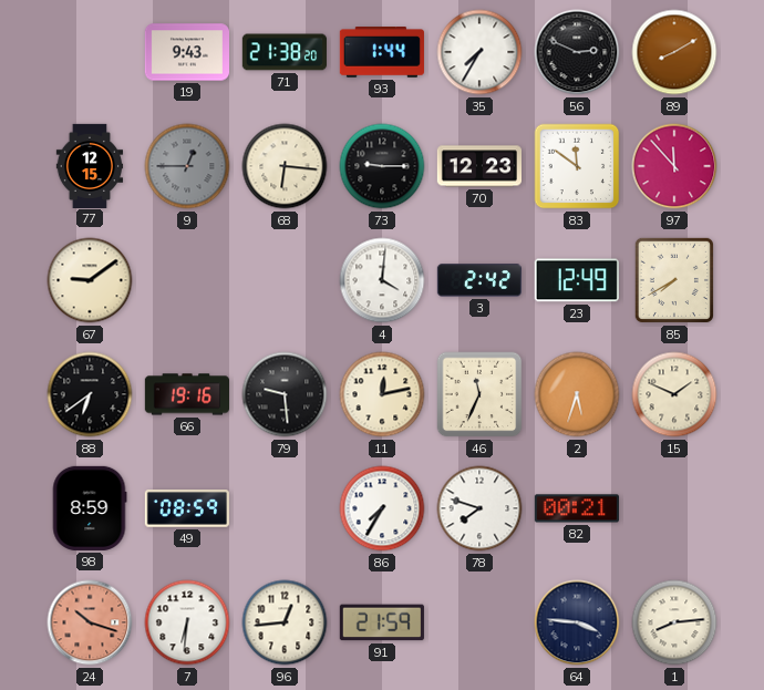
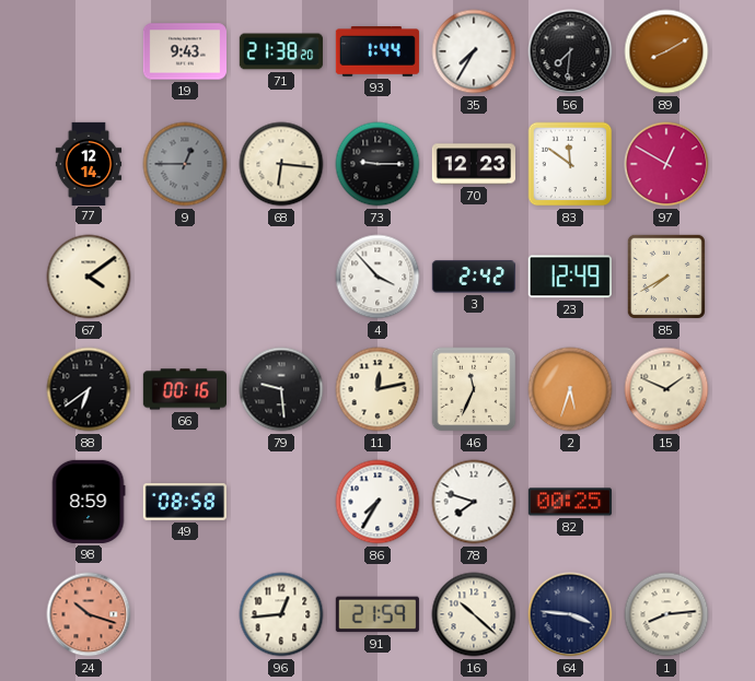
56: 2:49 -> 7:31
77: 12:15 -> 12:14
97: 11:53 -> 12:50
67: 9:09 -> 4:09
4: 4:01 -> 3:53
66: 19:16 -> 00:16
49: 08:59 -> 08:58
82: 00:21 -> 00:25
7: 6:31 -> none
16: none -> 10:22
